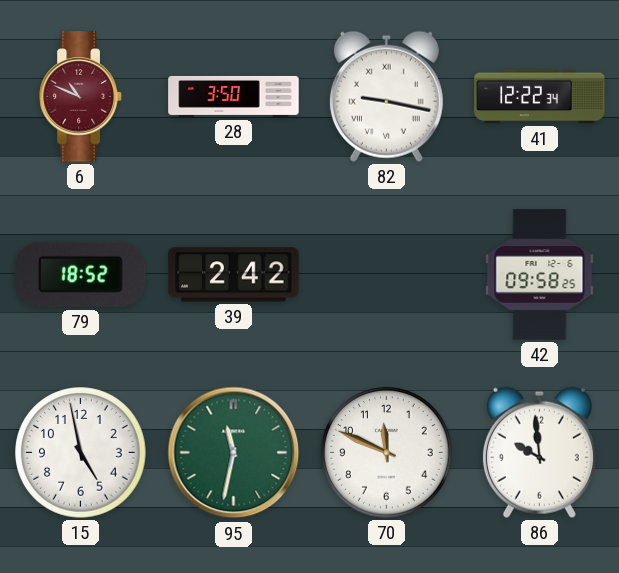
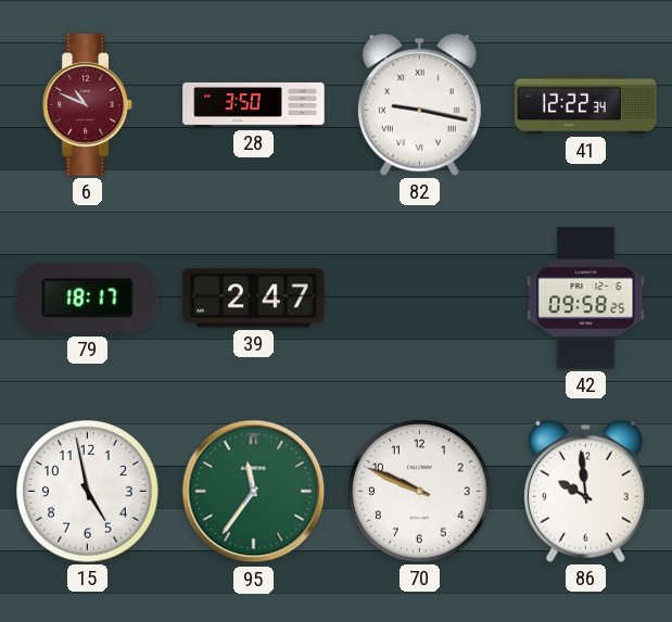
79: 18:52 -> 18:17
39: 2:42 -> 2:47
95: 11:32 -> 11:36
70: 11:49 -> 9:49
